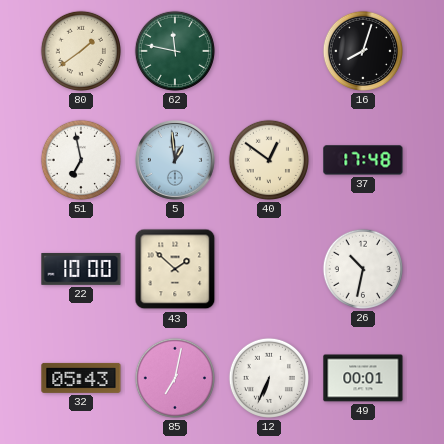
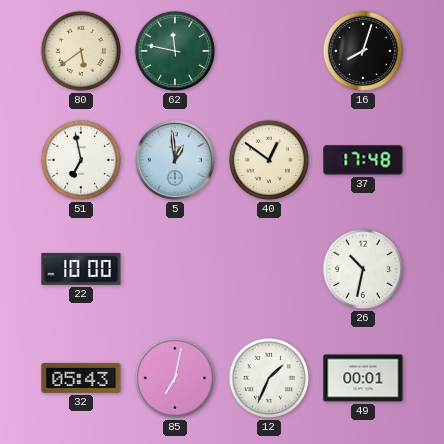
80: 1:39 -> 5:39
43: 1:52 -> none
12: 6:34 -> 1:34
